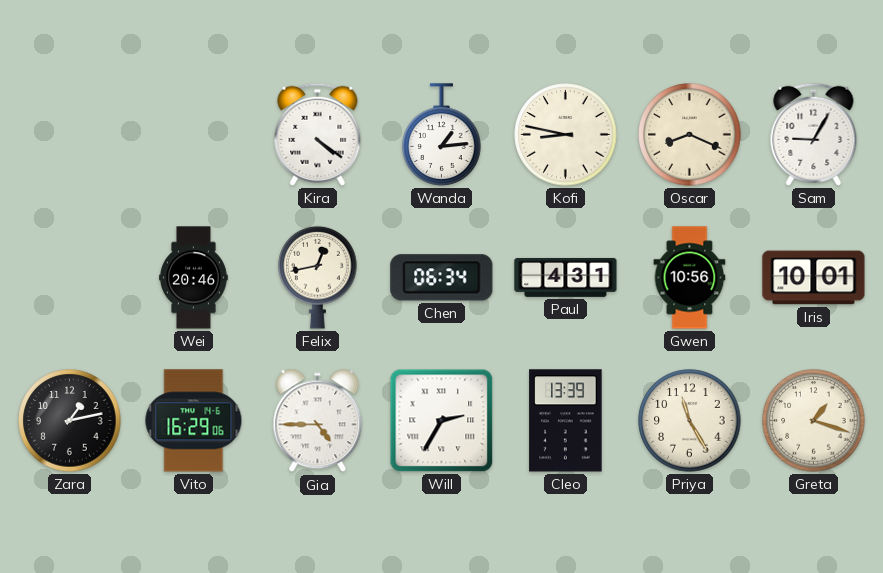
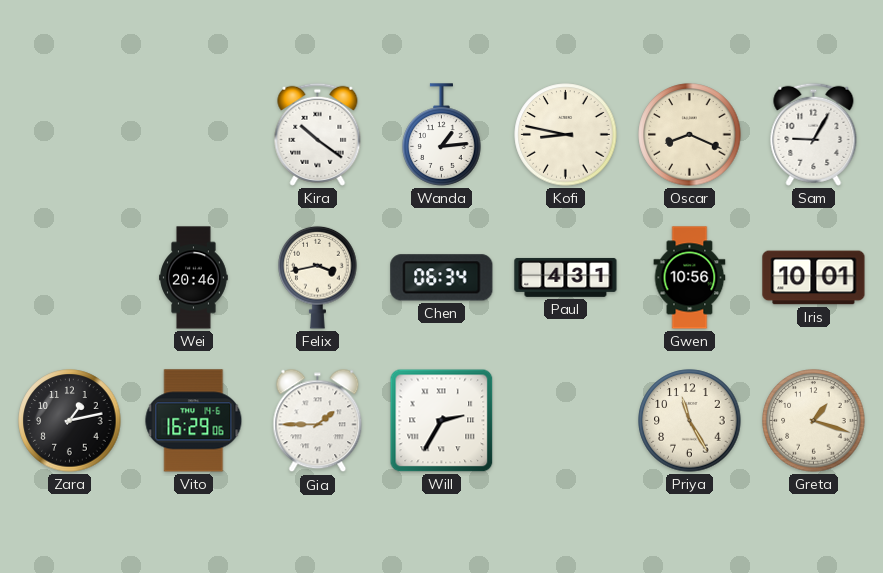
Kira: 4:21 -> 10:21
Felix: 12:43 -> 3:43
Gia: 4:45 -> 1:45
Cleo: 13:39 -> none
